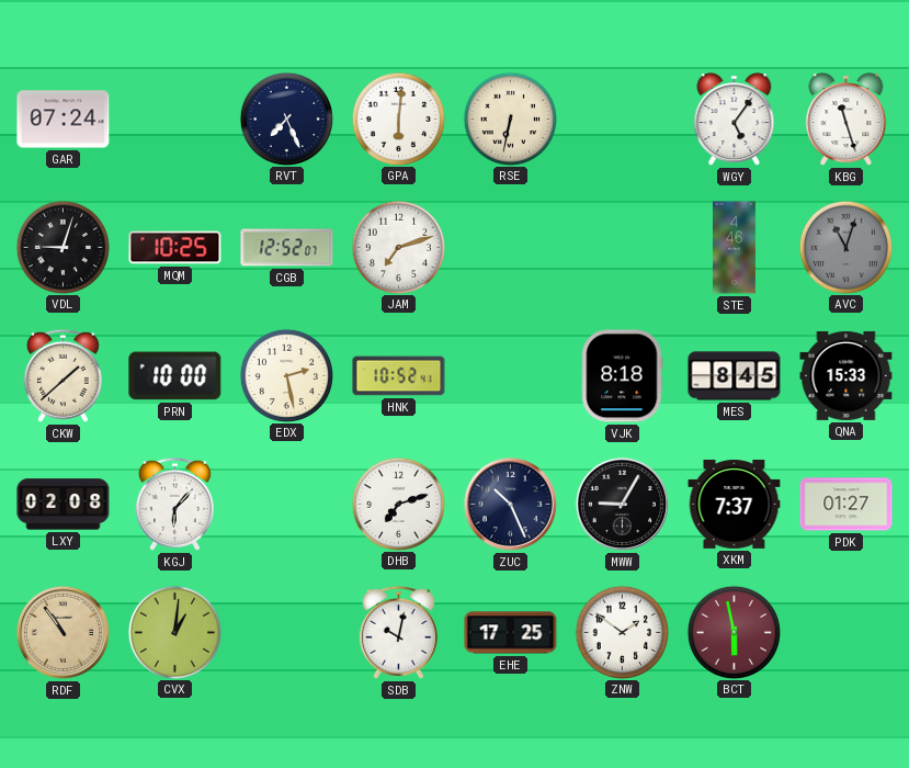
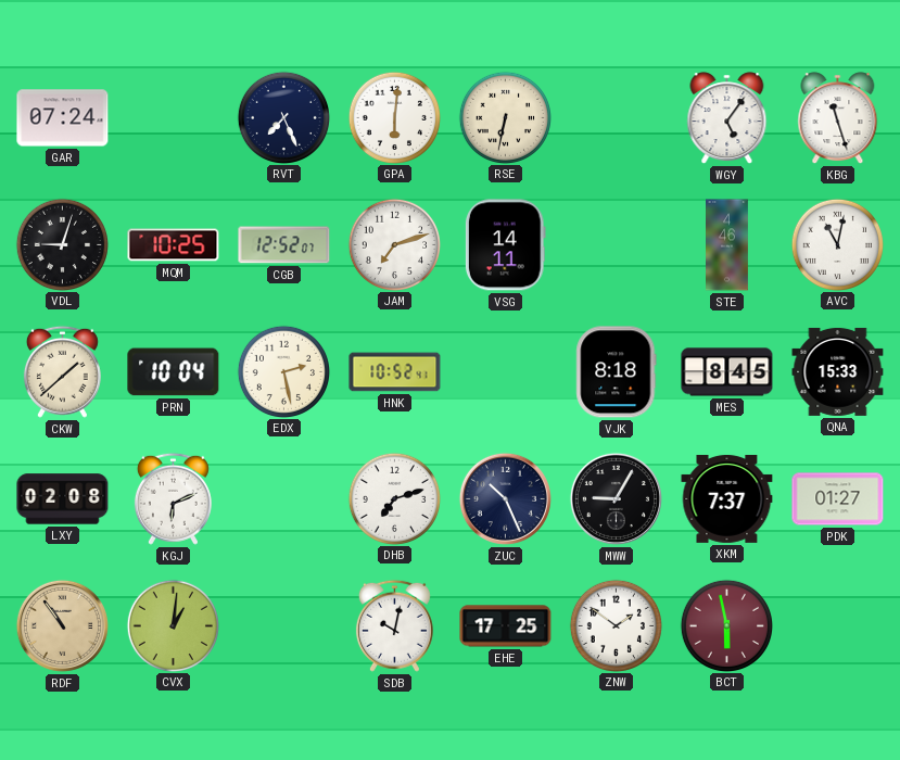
VSG: none -> 14:11
AVC: 11:03 -> 11:02
AVC dial: grey -> white
PRN: 10:00 -> 10:04
KGJ: 6:07 -> 6:11
